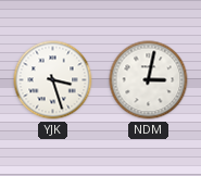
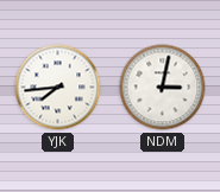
YJK: 3:27 -> 7:44
